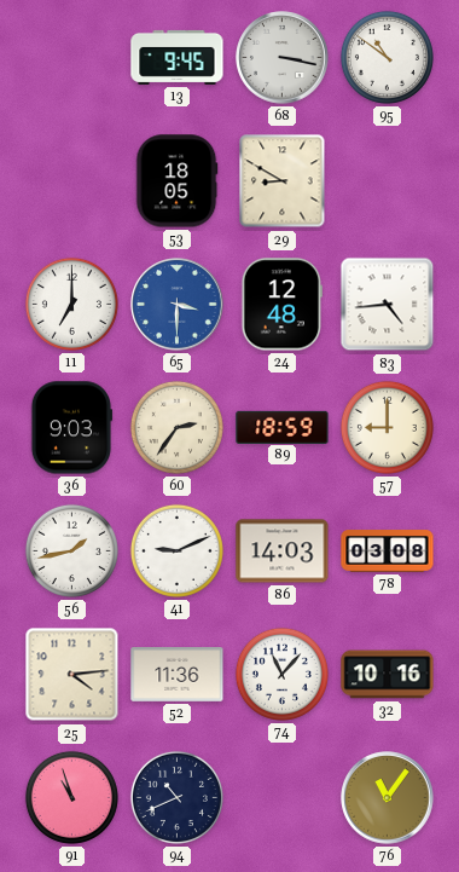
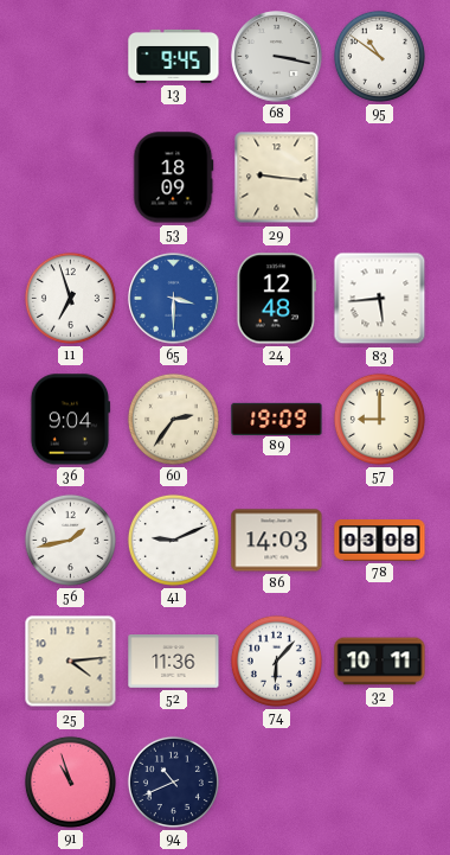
53: 18:05 -> 18:09
29: 8:50 -> 9:16
11: 7:00 -> 6:57
83: 4:44 -> 5:44
36: 9:03 -> 9:04
89: 18:59 -> 19:09
74: 11:07 -> 6:07
32: 10:16 -> 10:11
76: 11:06 -> none
